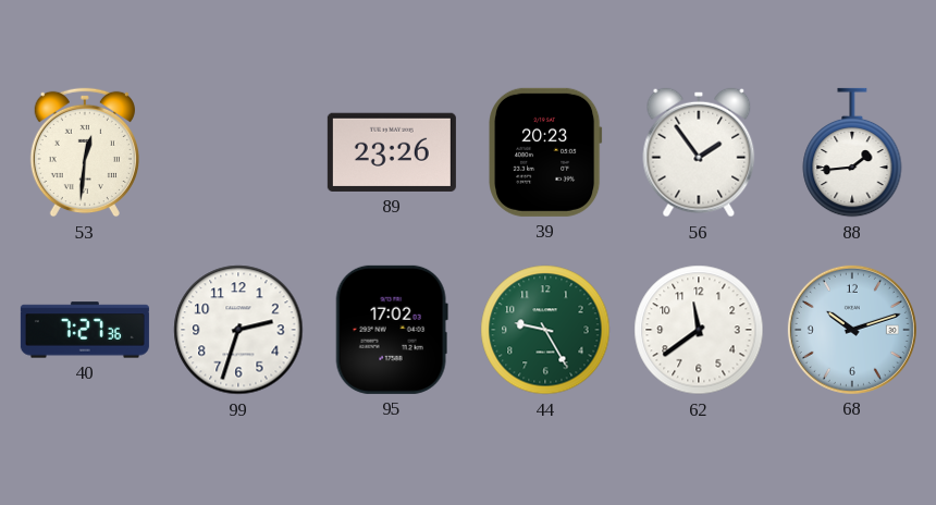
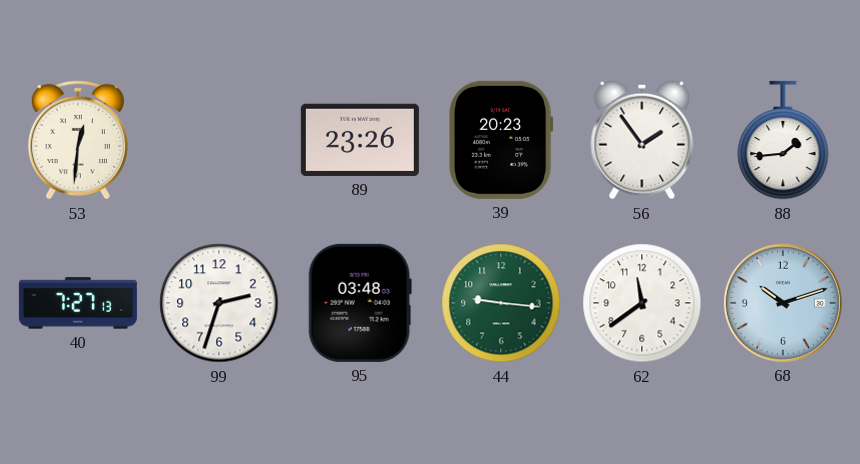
40: 7:27:36 -> 7:27:13
95: 17:02 -> 03:48
44: 9:25 -> 9:16
